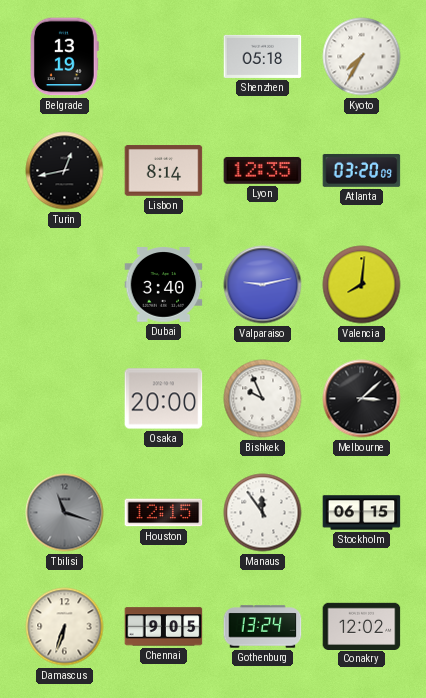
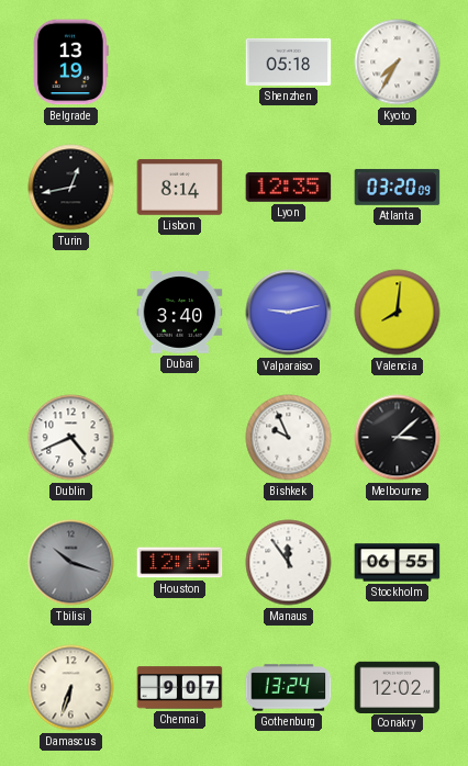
Dublin: none -> 4:41
Osaka: 20:00 -> none
Tbilisi: 11:18 -> 10:18
Stockholm: 06:15 -> 06:55
Chennai: 9:05 -> 9:07
